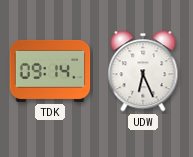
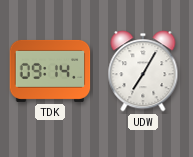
UDW: 6:26 -> 7:05
